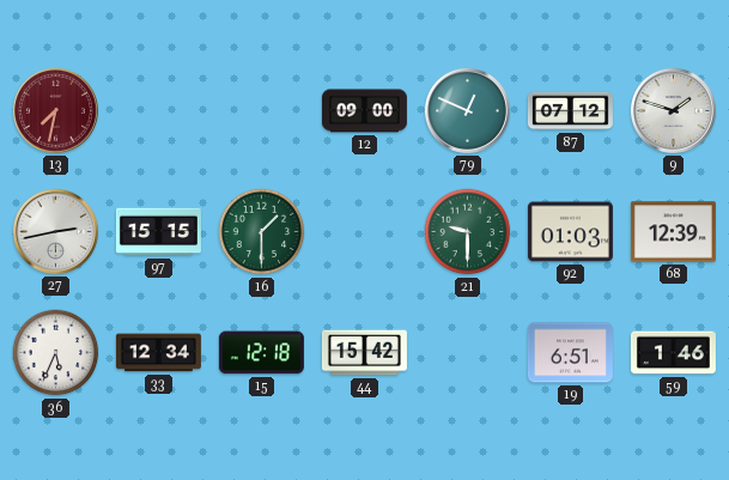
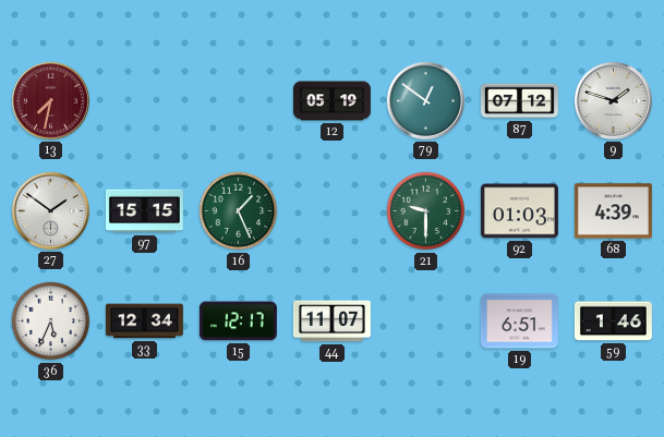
12: 09:00 -> 05:19
79: 12:49 -> 12:51
27: 2:43 -> 1:51
16: 1:30 -> 1:26
68: 12:39 -> 4:39
15: 12:18 -> 12:17
44: 15:42 -> 11:07
